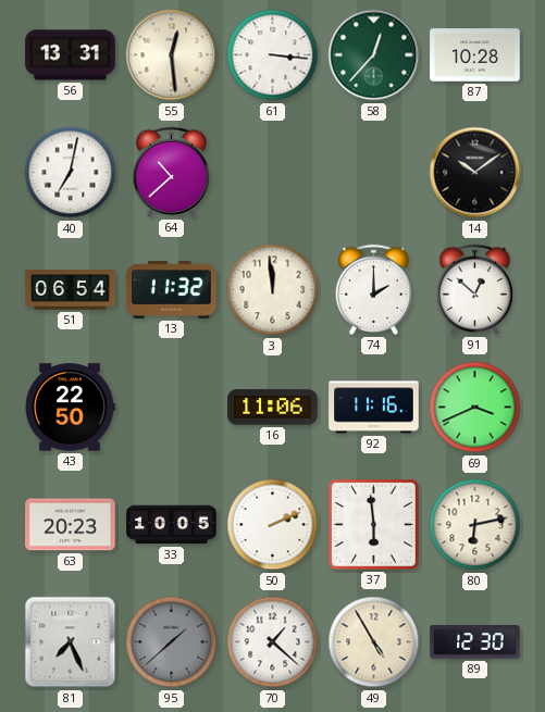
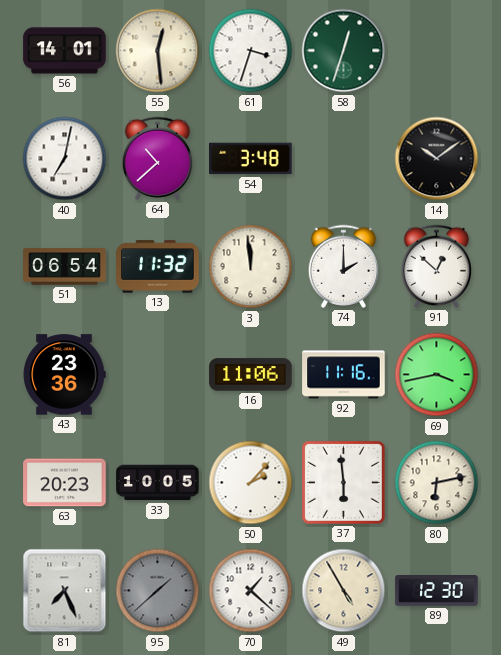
56: 13:31 -> 14:01
61: 3:16 -> 3:33
58: 12:37 -> 12:33
87: 10:28 -> none
54: none -> 3:48
43: 22:50 -> 23:36
69: 3:41 -> 3:43
50: 2:11 -> 2:07
